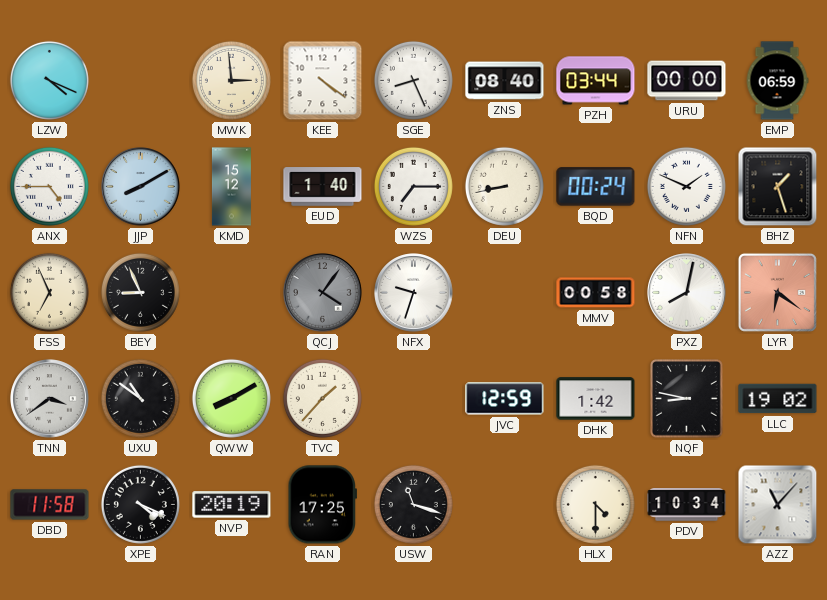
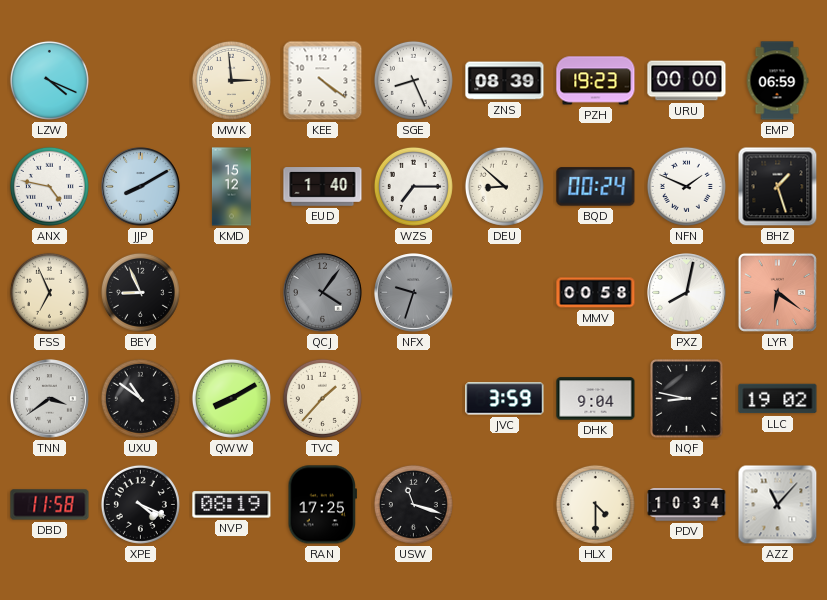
ZNS: 08:40 -> 08:39
PZH: 03:44 -> 19:23
ANX: 4:45 -> 4:47
DEU: 8:43 -> 8:52
NFX dial: white -> grey
JVC: 12:59 -> 3:59
DHK: 1:42 -> 9:04
NVP: 20:19 -> 08:19
